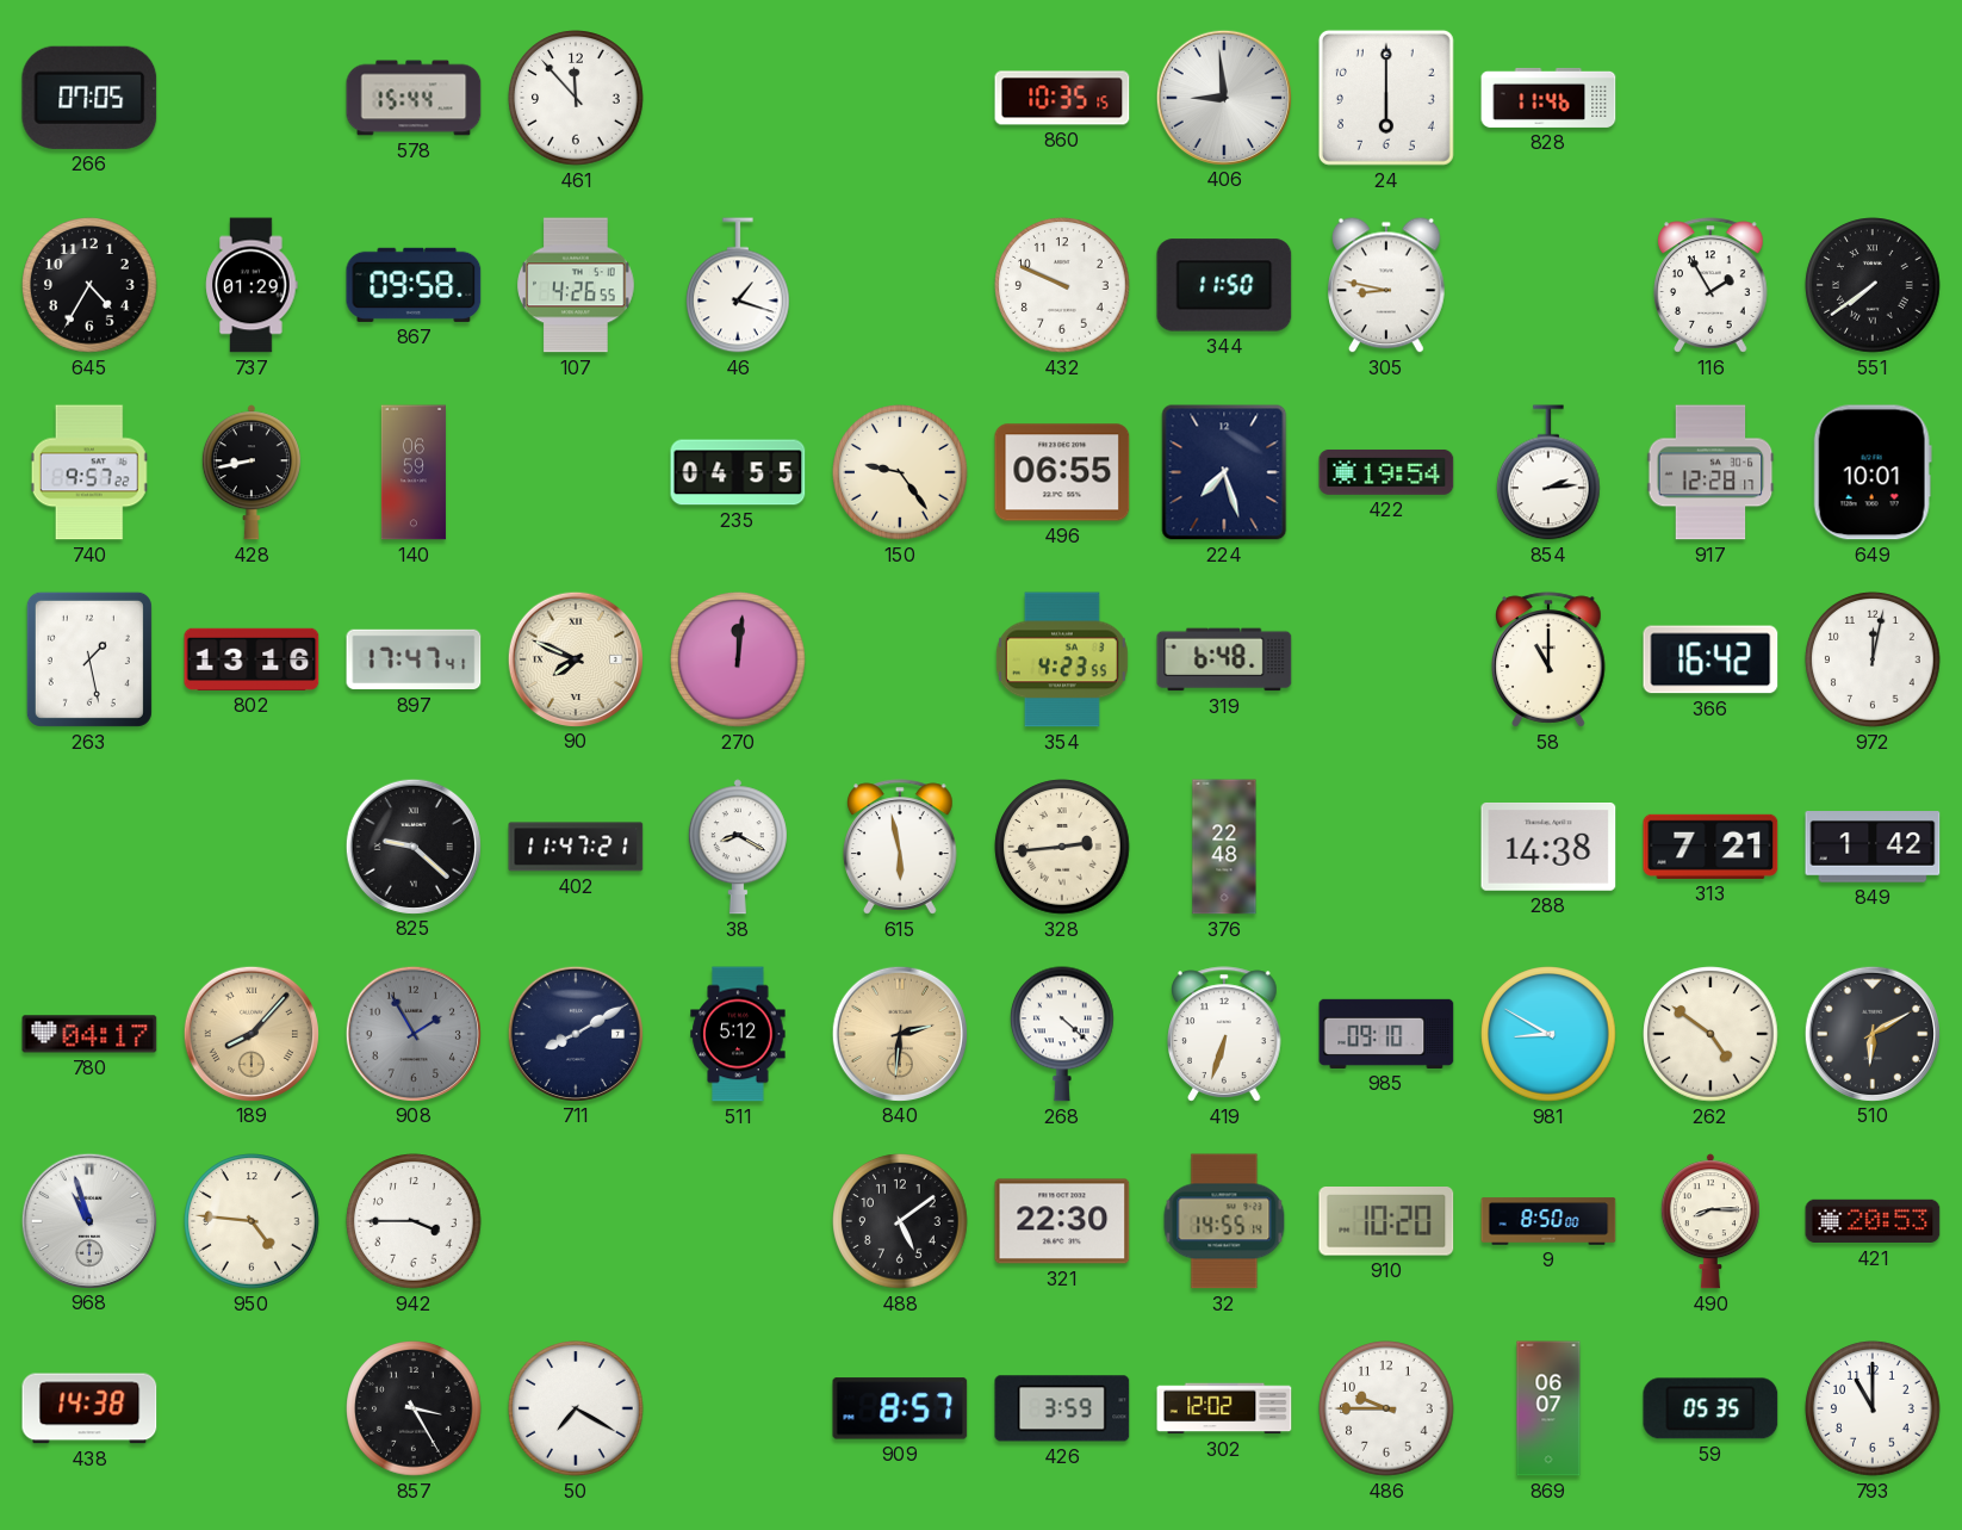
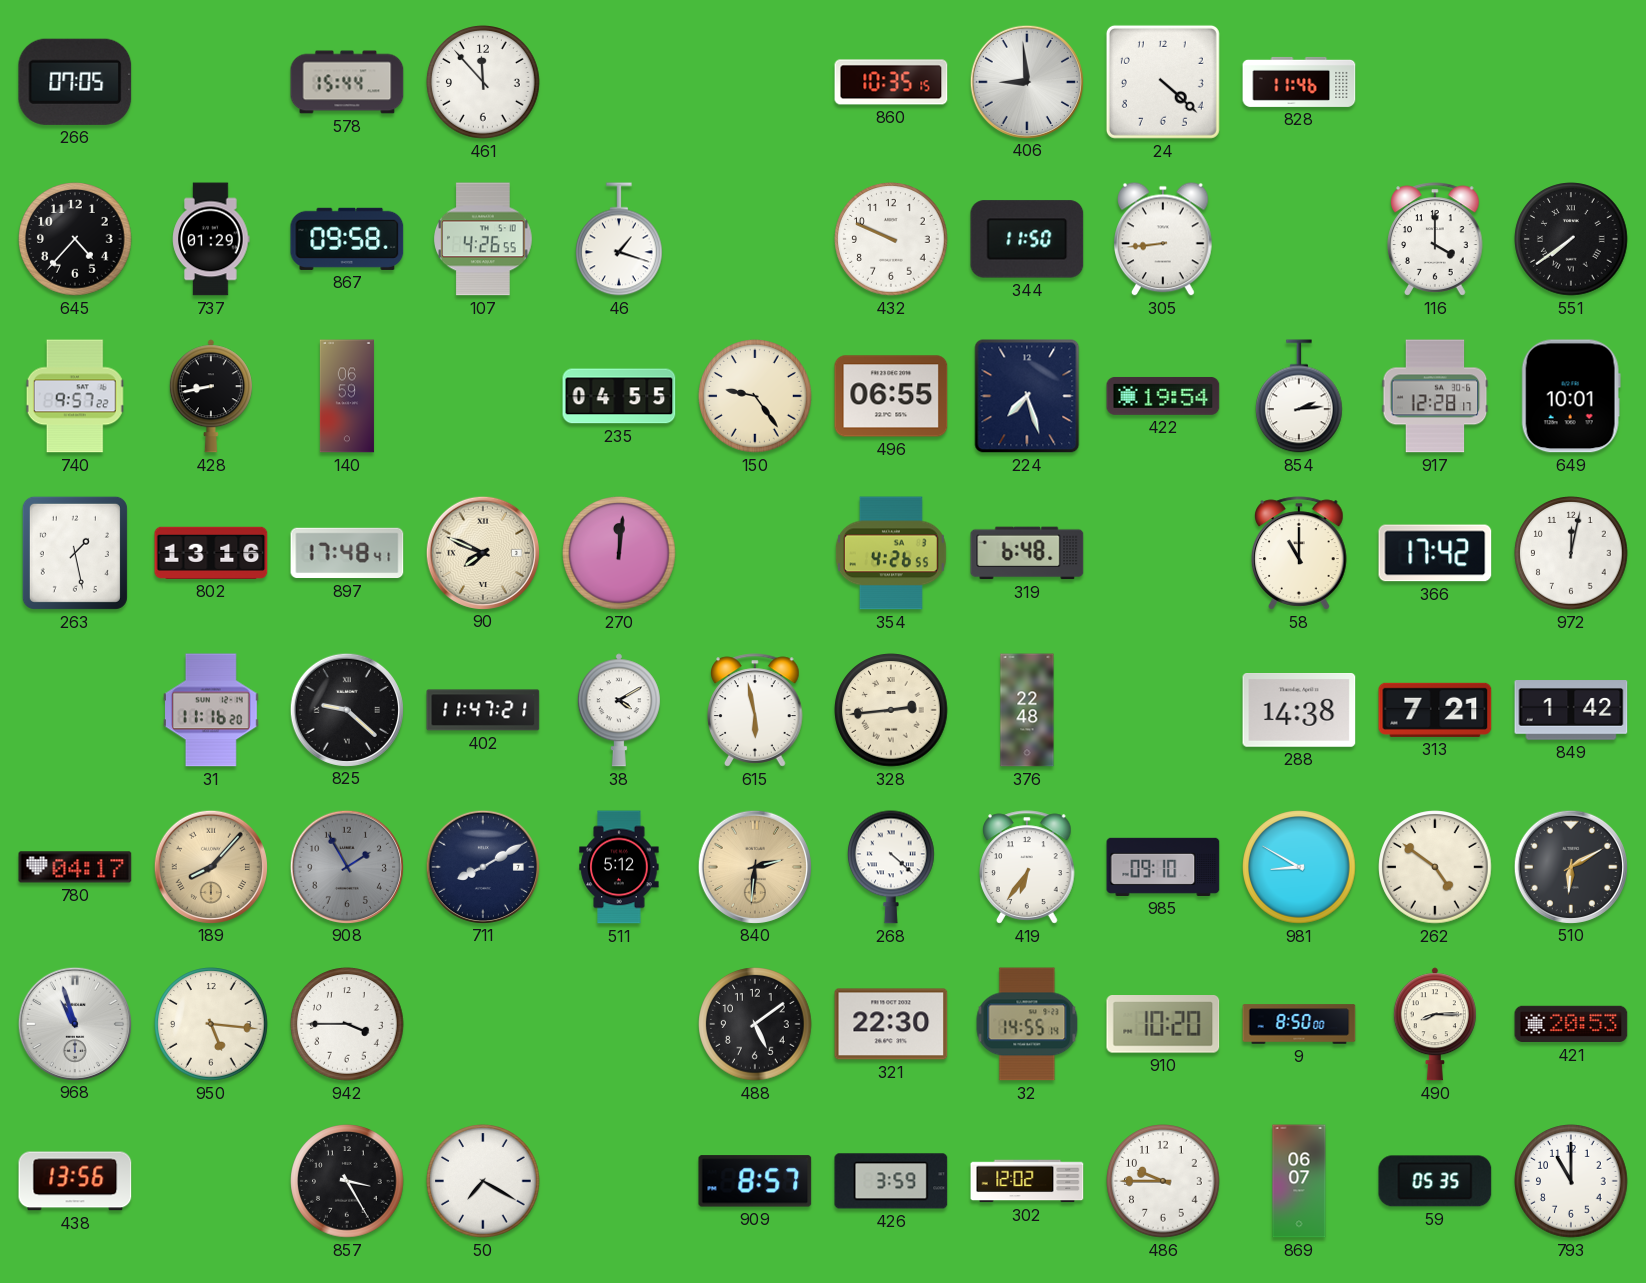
24: 6:00 -> 4:22
645: 4:35 -> 4:37
305: 8:47 -> 8:44
116: 1:55 -> 4:00
897: 17:47 -> 17:48
354: 4:23 -> 4:26
366: 16:42 -> 17:42
31: none -> 11:16
38: 8:20 -> 4:10
419: 6:33 -> 6:36
950: 4:46 -> 5:16
438: 14:38 -> 13:56
